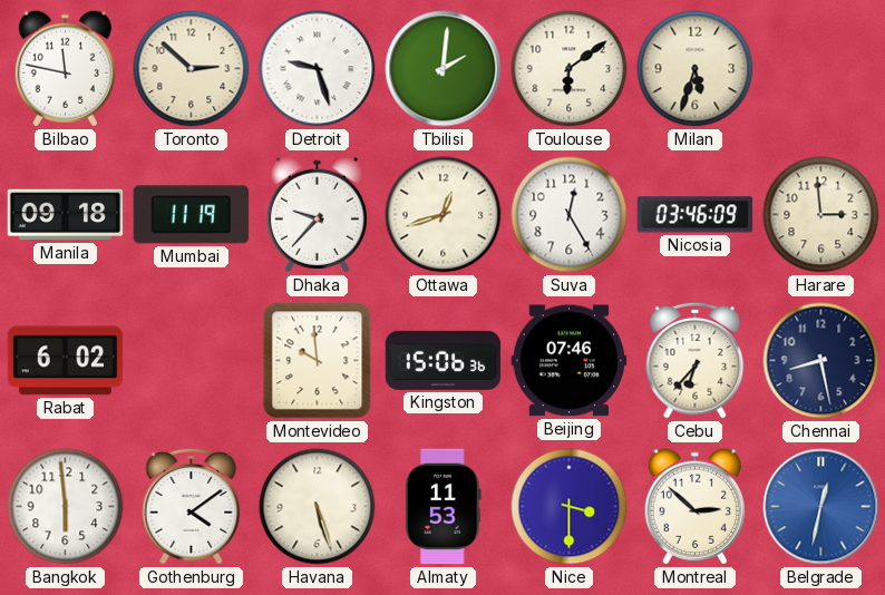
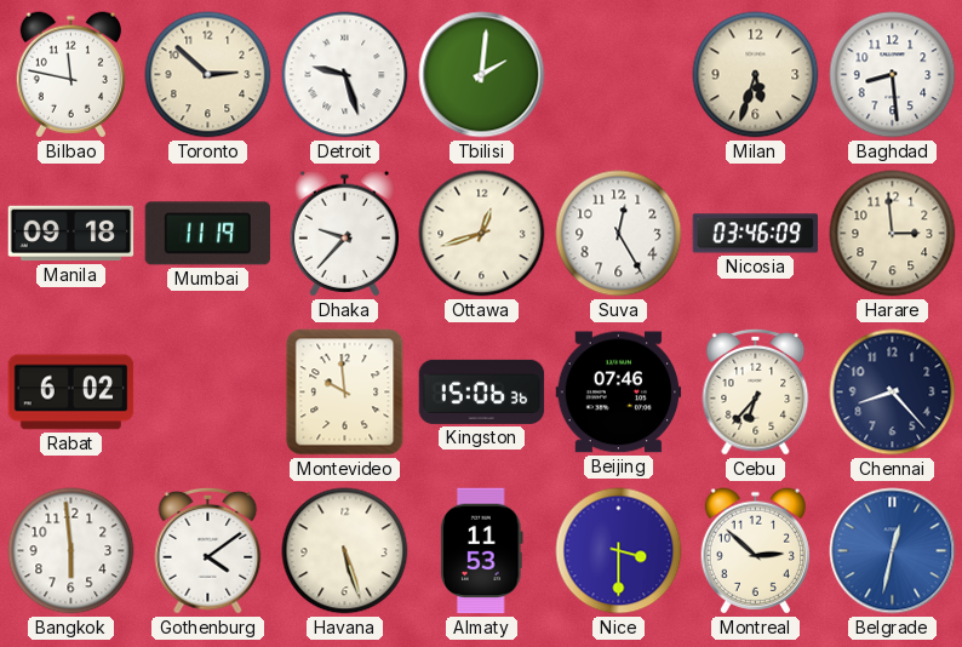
Toulouse: 6:09 -> none
Baghdad: none -> 8:29
Chennai: 8:28 -> 8:23
